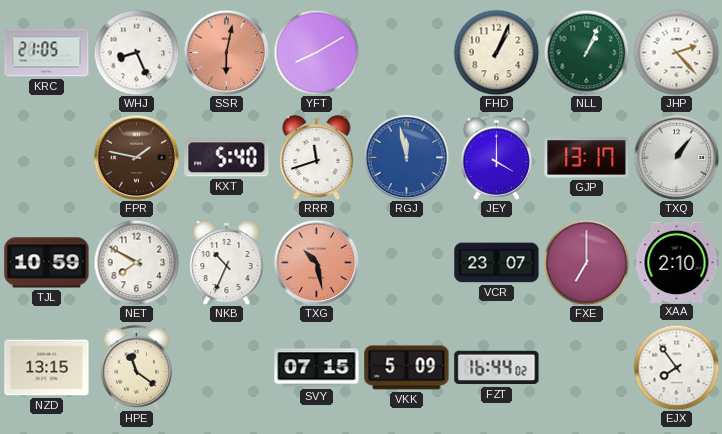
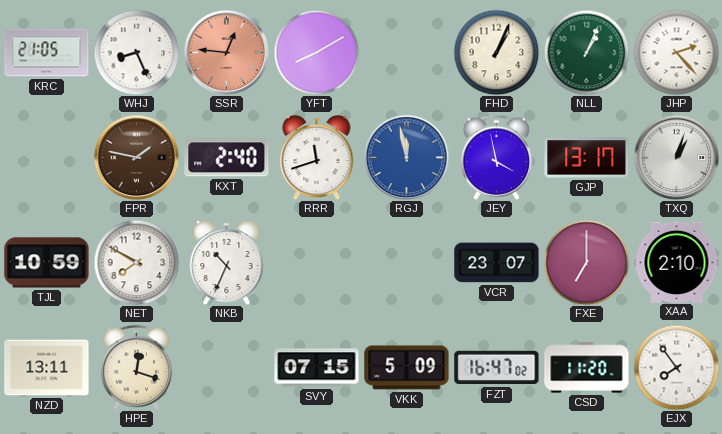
SSR: 6:02 -> 12:46
KXT: 5:40 -> 2:40
JEY: 4:00 -> 3:58
TXQ: 1:06 -> 1:03
TXG: 10:28 -> none
NZD: 13:15 -> 13:11
HPE: 11:21 -> 12:18
FZT: 16:44 -> 16:47
CSD: none -> 11:20
